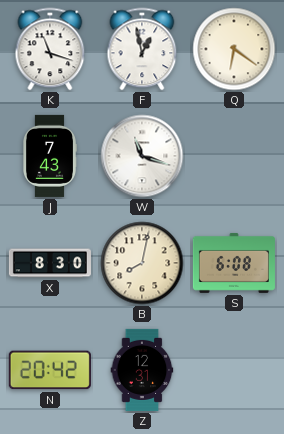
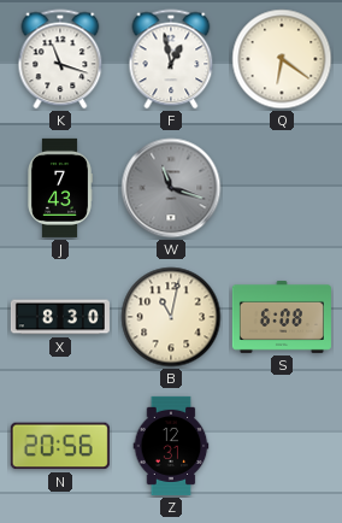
W dial: white -> grey
B: 8:02 -> 11:02
N: 20:42 -> 20:56
